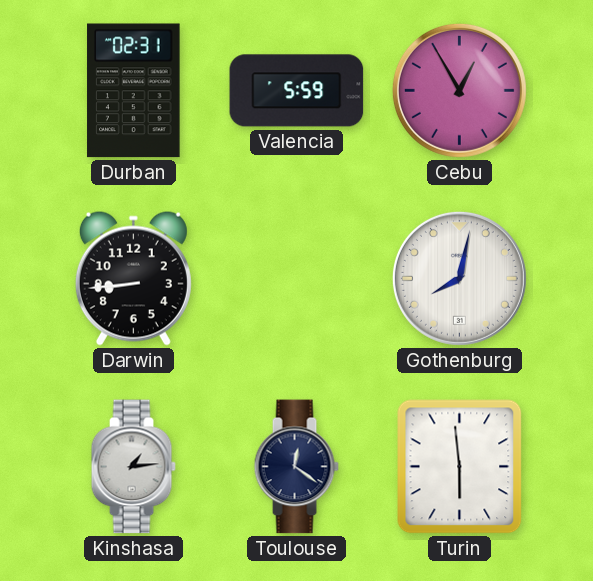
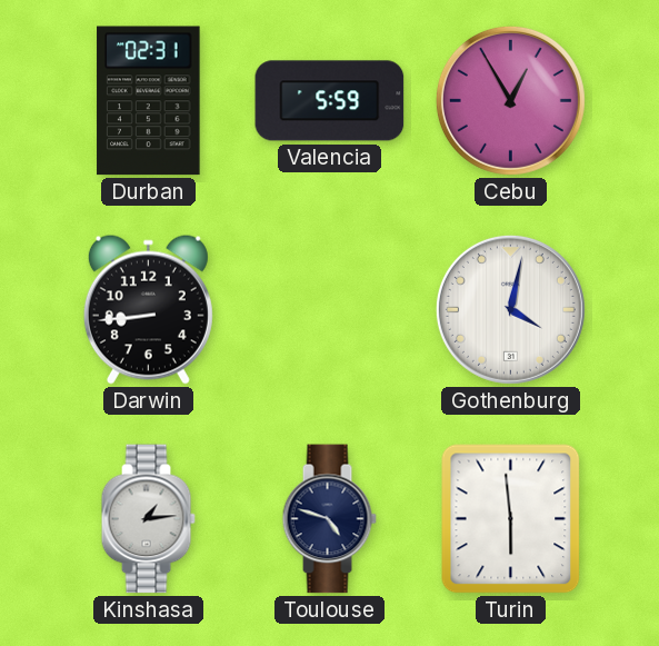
Gothenburg: 8:02 -> 4:02
Toulouse: 12:21 -> 4:48
